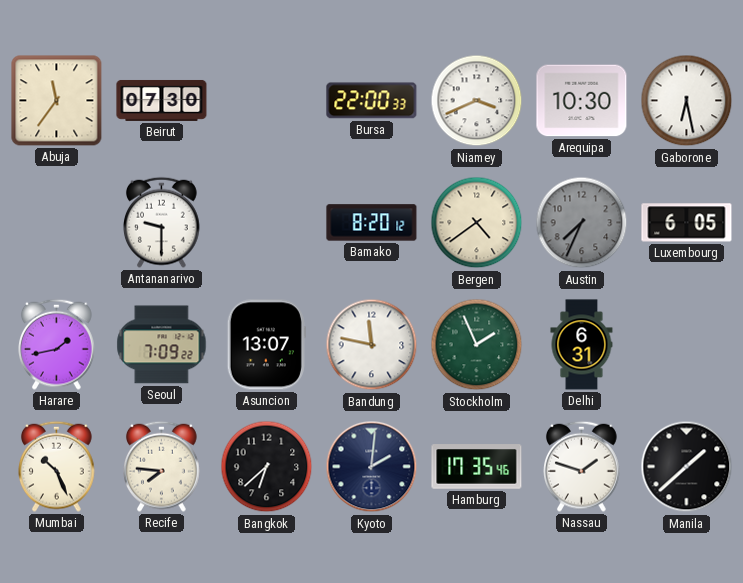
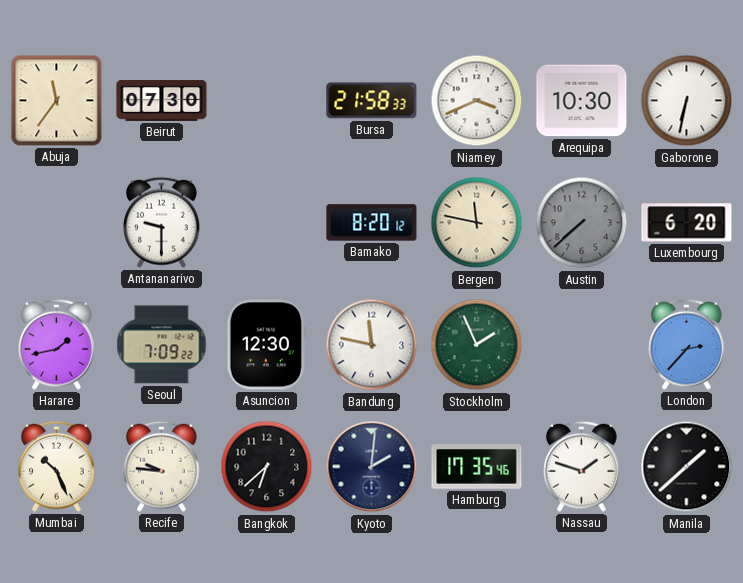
Bursa: 22:00 -> 21:58
Gaborone: 6:28 -> 6:32
Bergen: 4:39 -> 11:47
Austin: 7:34 -> 7:38
Luxembourg: 6:05 -> 6:20
Asuncion: 13:07 -> 12:30
Delhi: 6:31 -> none
London: none -> 2:37
Recife: 7:46 -> 9:46
